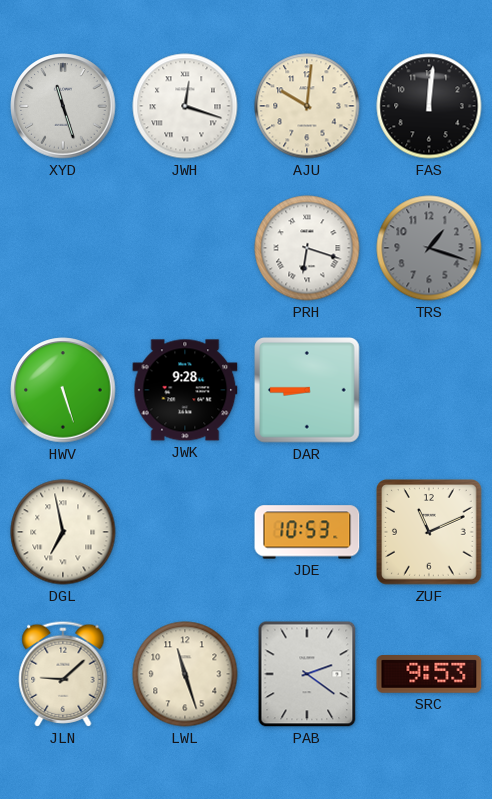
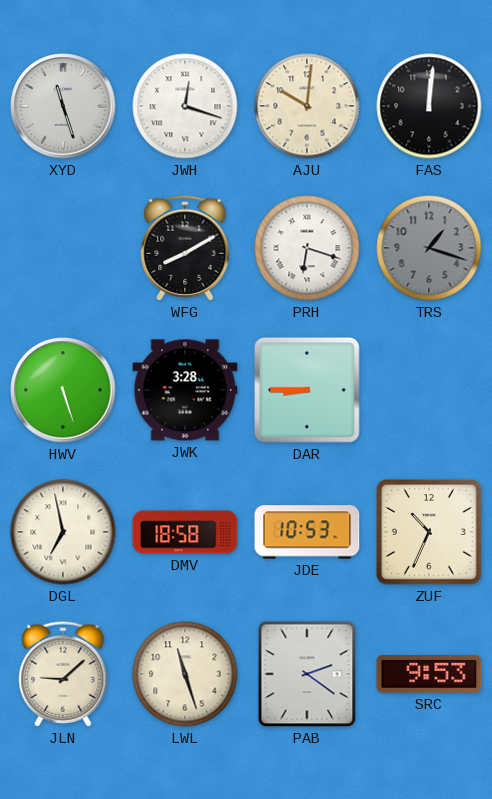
WFG: none -> 8:10
JWK: 9:28 -> 3:28
DMV: none -> 18:58
ZUF: 11:11 -> 10:34
